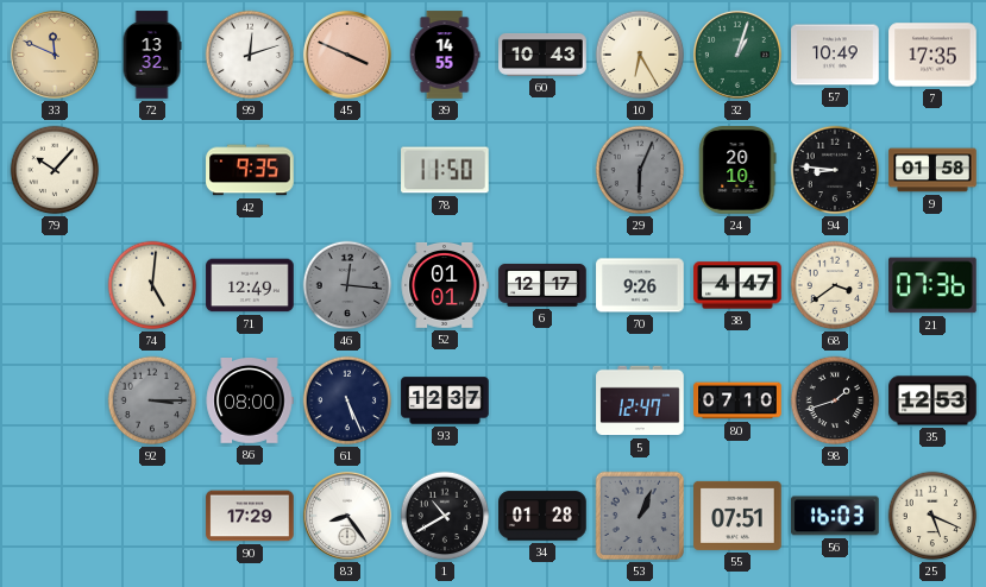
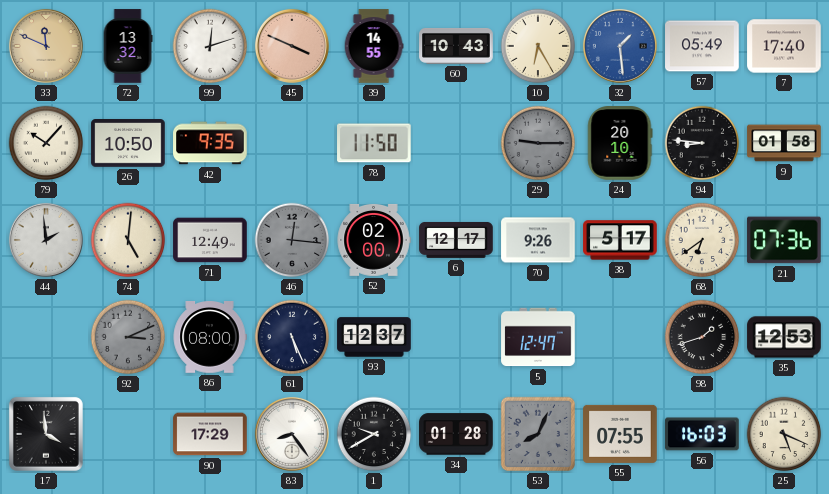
32: 1:03 -> 1:29
32 dial: green -> blue
57: 10:49 -> 05:49
7: 17:35 -> 17:40
26: none -> 10:50
29: 6:04 -> 9:15
44: none -> 1:59
52: 01:01 -> 02:00
38: 4:47 -> 5:17
68: 3:39 -> 6:39
92: 3:15 -> 3:11
80: 07:10 -> none
17: none -> 3:59
1: 10:40 -> 9:40
53: 1:04 -> 8:04
55: 07:51 -> 07:55
